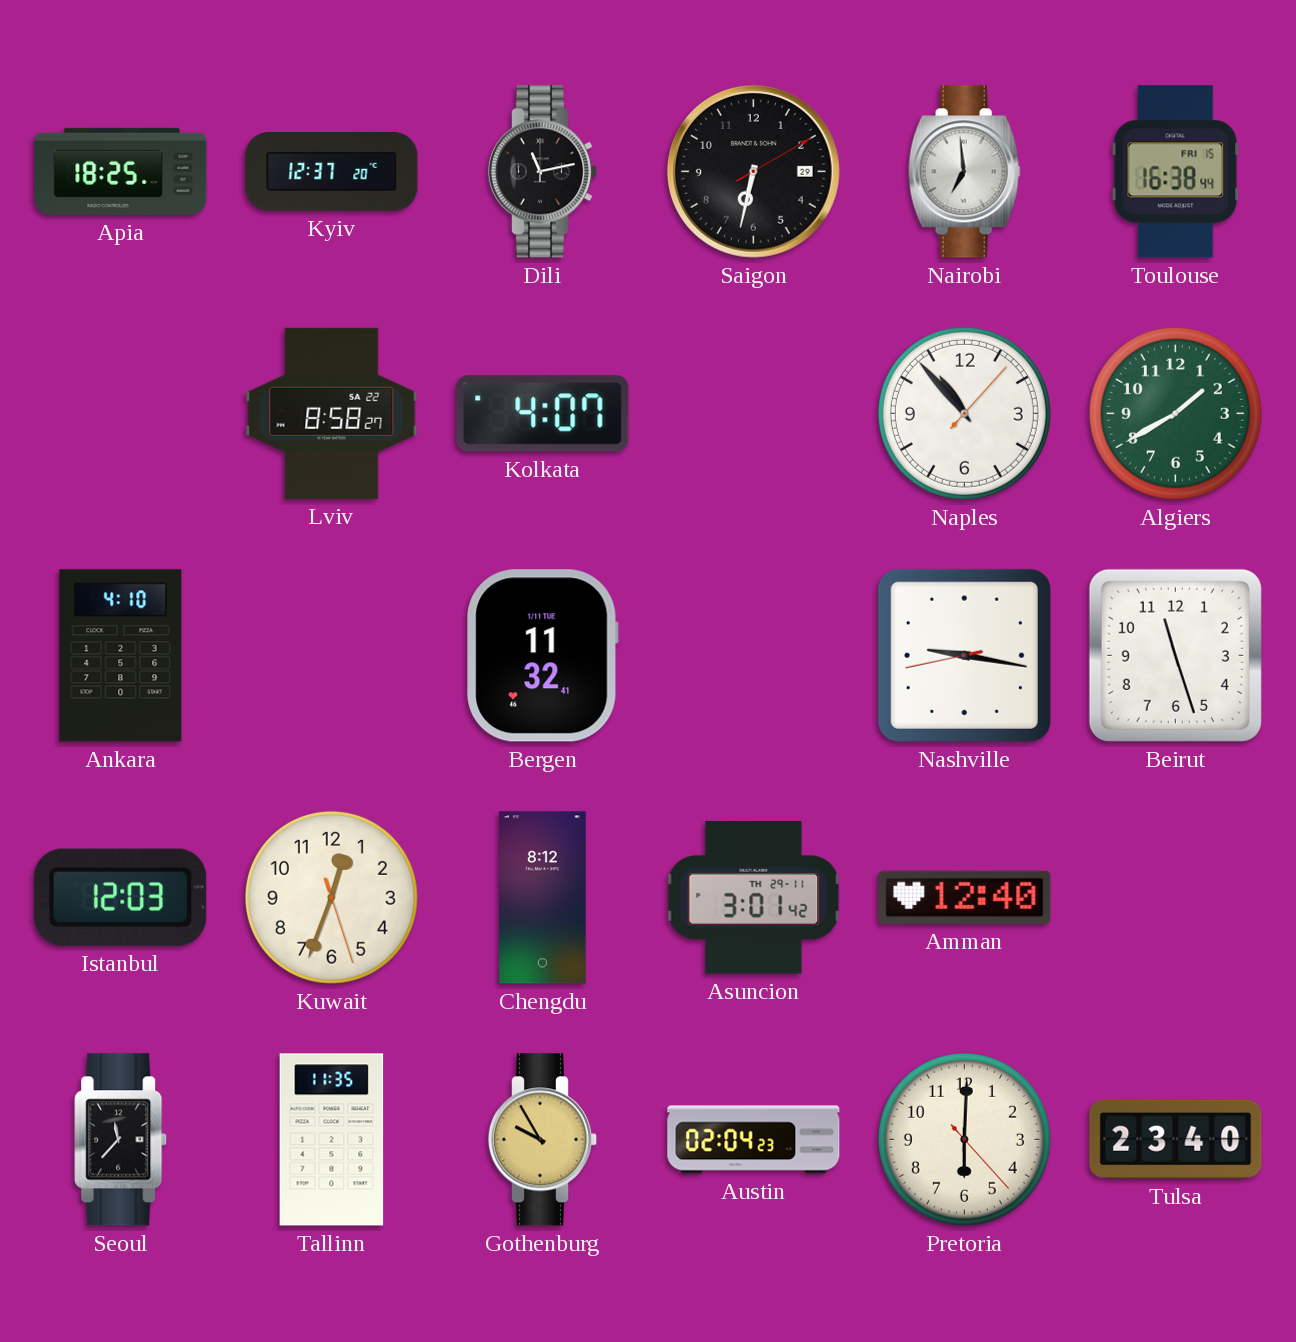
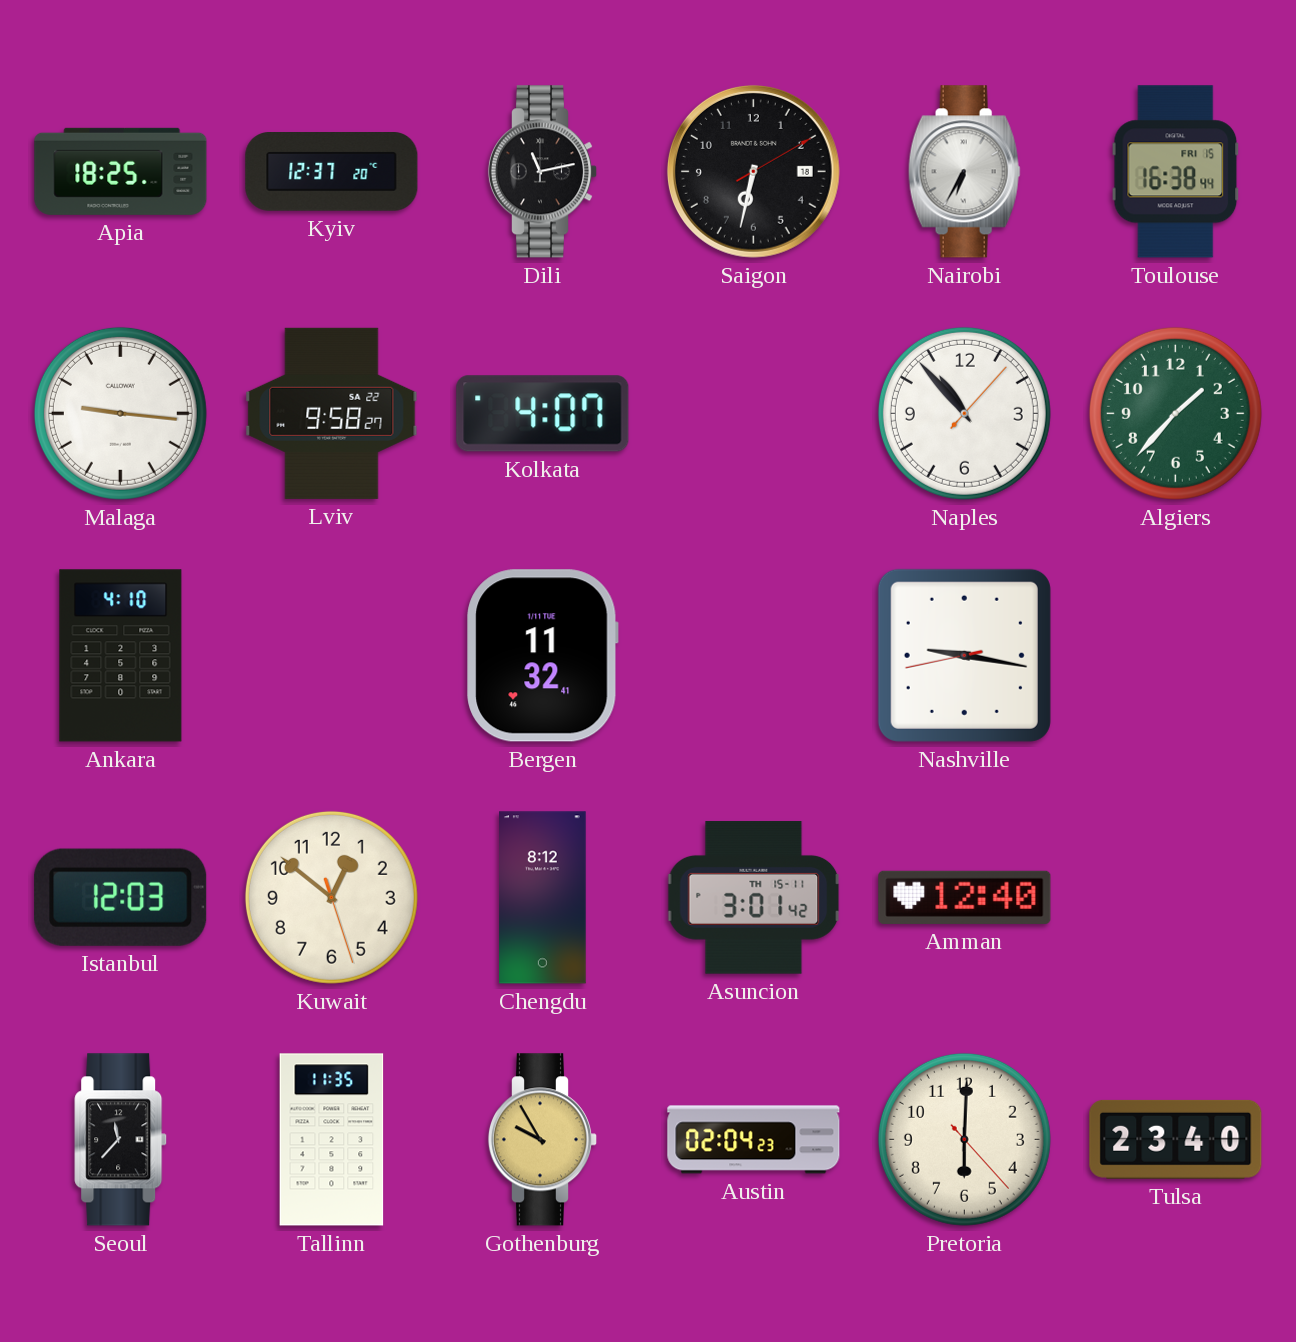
Saigon date: 29 -> 18
Nairobi: 6:59 -> 6:35
Malaga: none -> 9:16
Lviv: 8:58 -> 9:58
Algiers: 1:40 -> 1:37
Beirut: 11:27 -> none
Kuwait: 12:33 -> 12:51
Asuncion date: TH 29-11 -> TH 15-11
